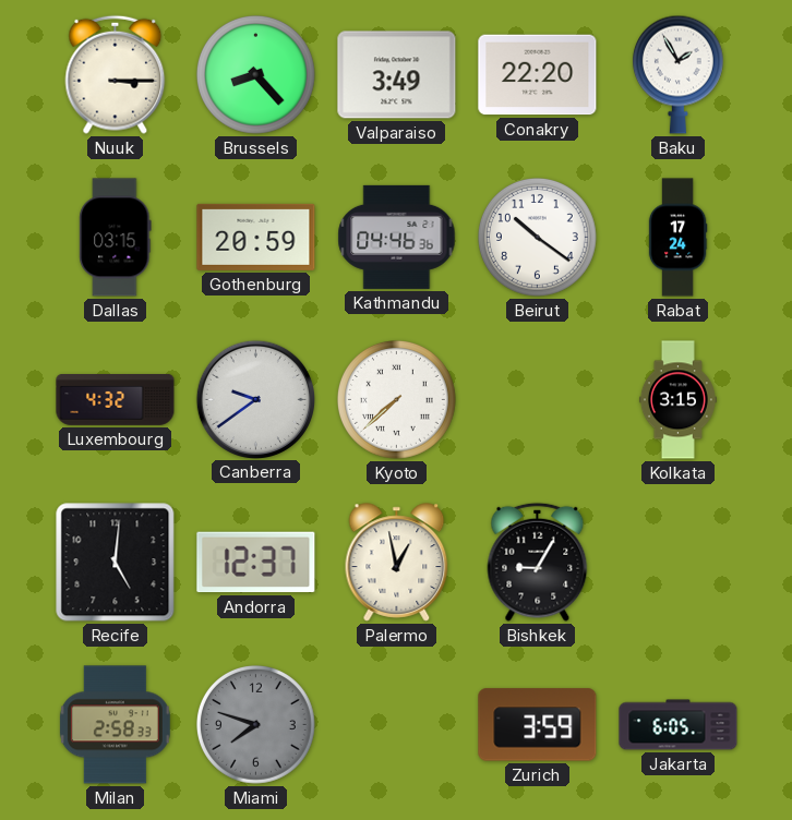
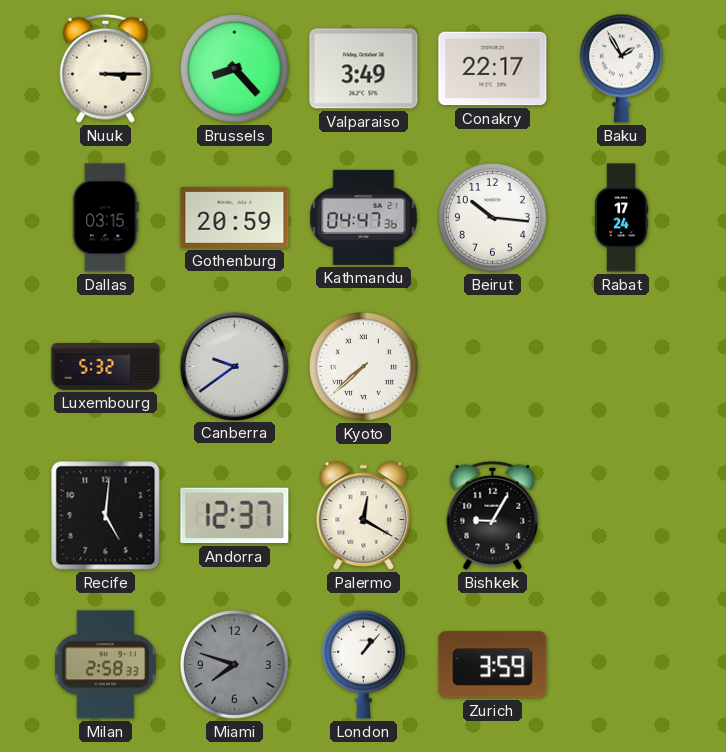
Conakry: 22:20 -> 22:17
Kathmandu: 04:46 -> 04:47
Beirut: 10:21 -> 10:16
Luxembourg: 4:32 -> 5:32
Kolkata: 3:15 -> none
Palermo: 12:58 -> 12:20
London: none -> 1:07
Jakarta: 6:05 -> none
